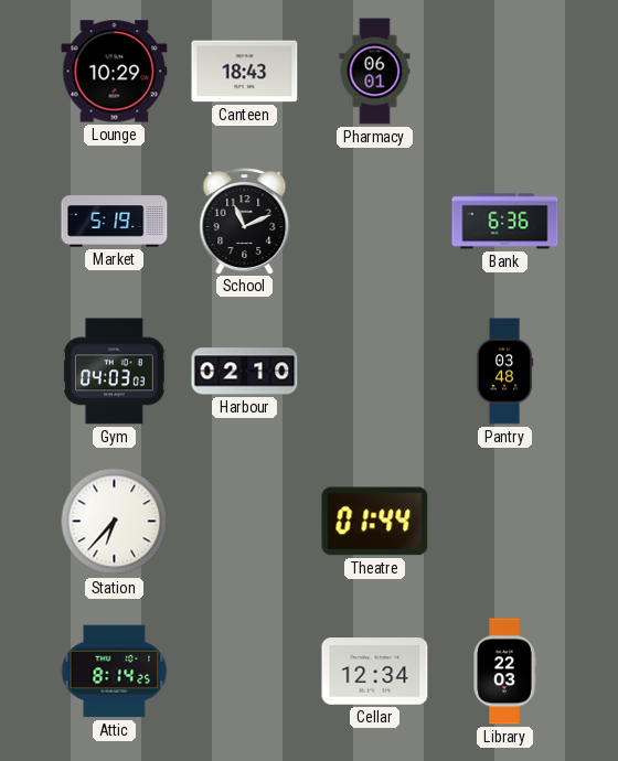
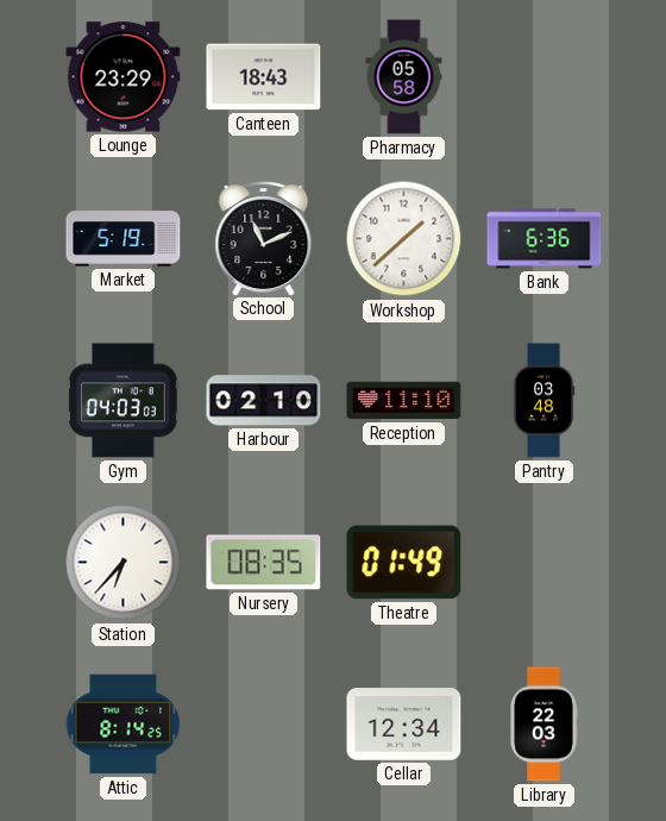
Lounge: 10:29 -> 23:29
Pharmacy: 06:01 -> 05:58
Workshop: none -> 1:38
Reception: none -> 11:10
Nursery: none -> 08:35
Theatre: 01:44 -> 01:49
